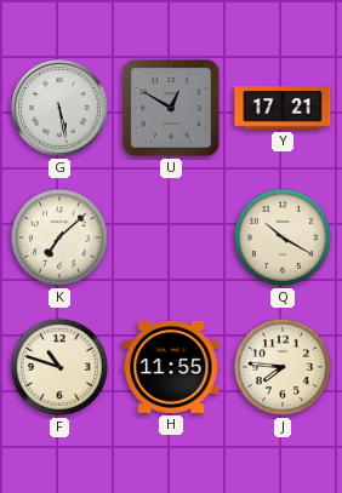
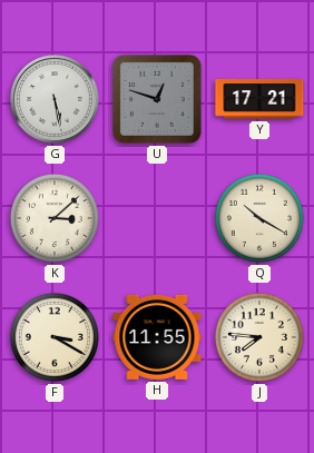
U: 12:50 -> 12:48
K: 7:08 -> 3:08
F: 10:48 -> 3:20
